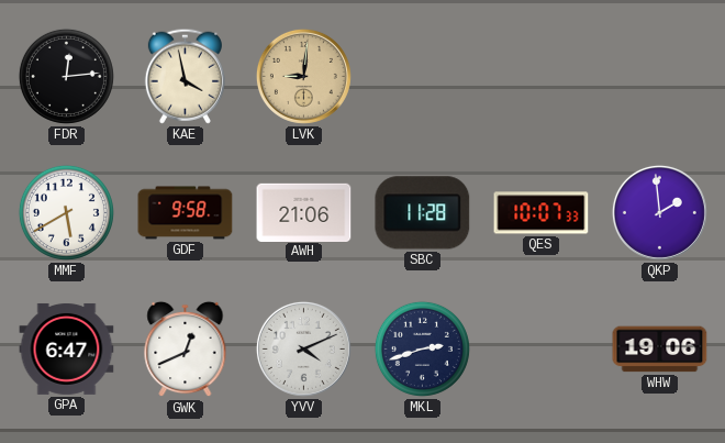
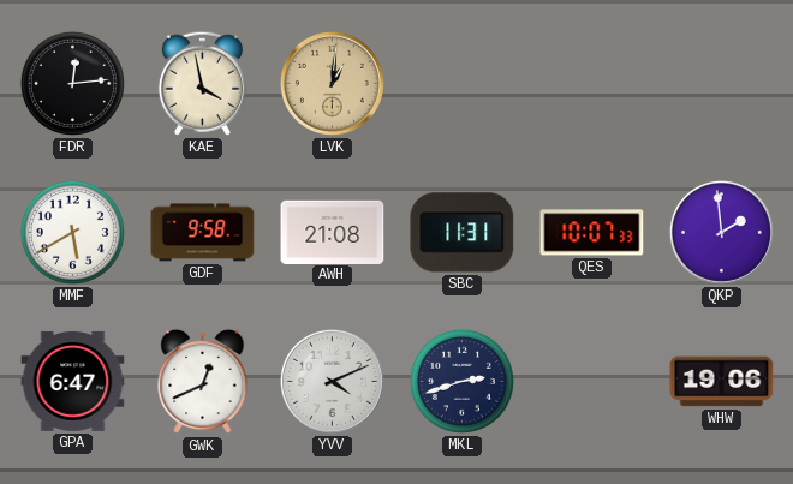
LVK: 9:01 -> 1:01
AWH: 21:06 -> 21:08
SBC: 11:28 -> 11:31
